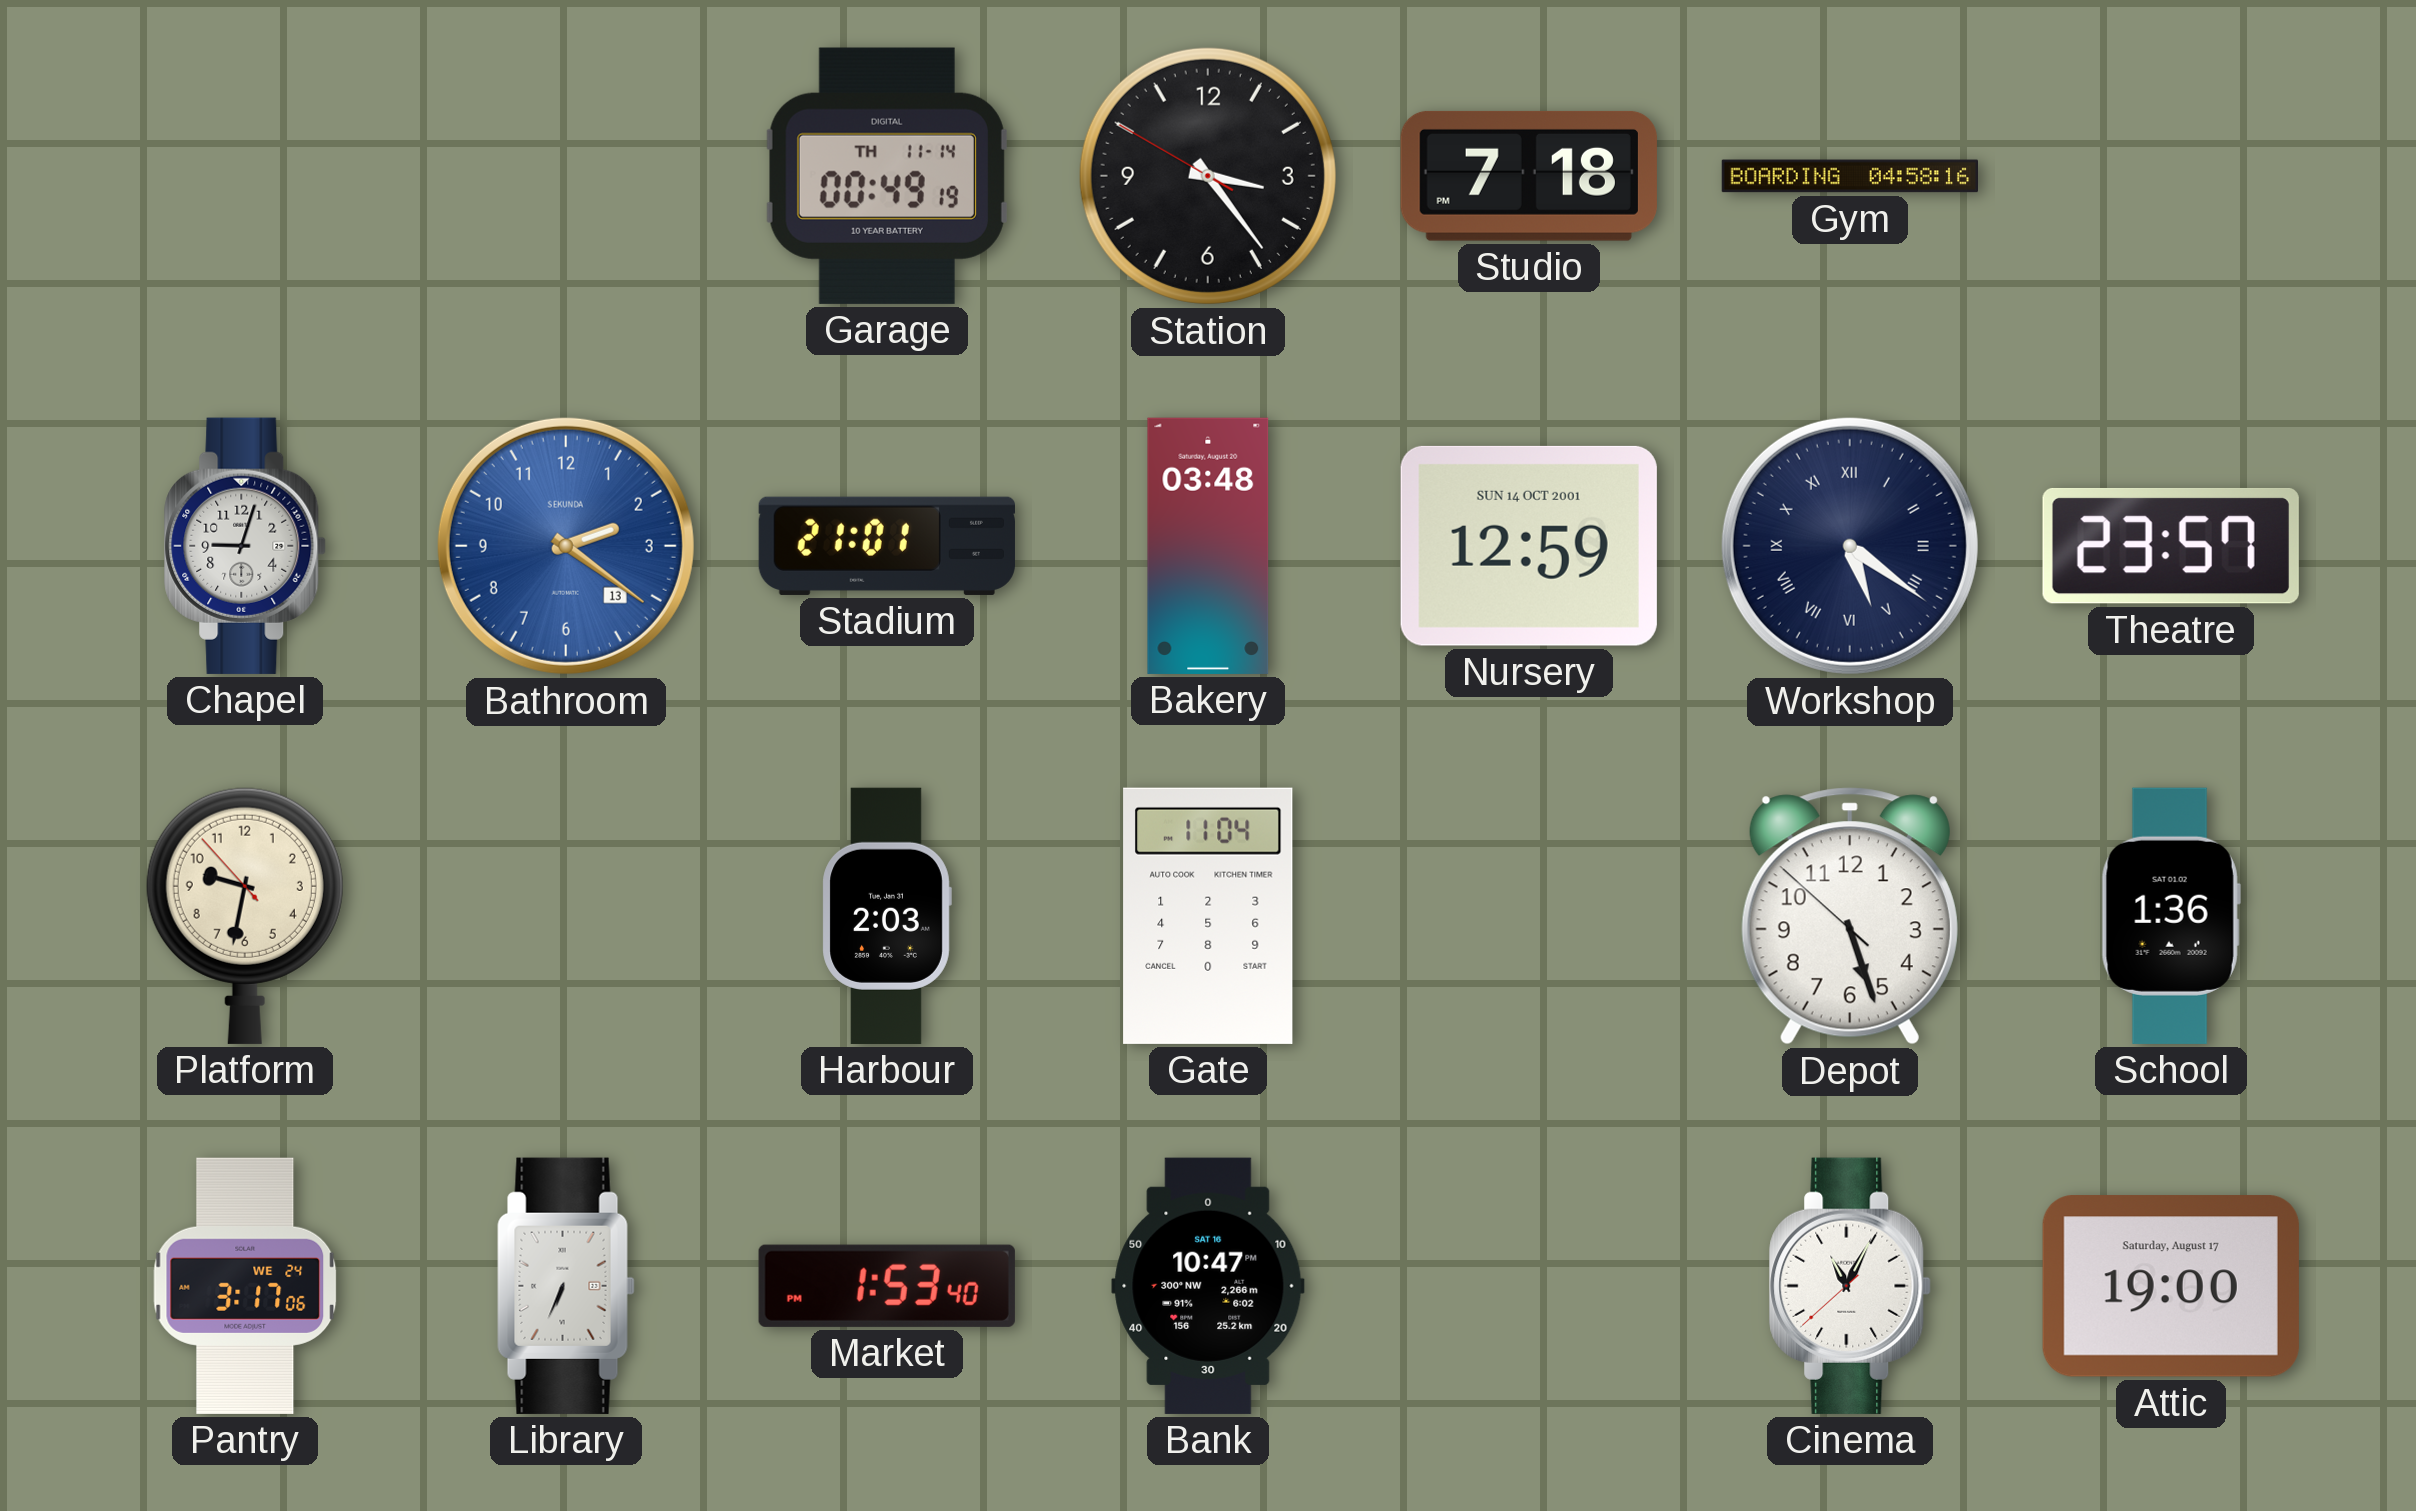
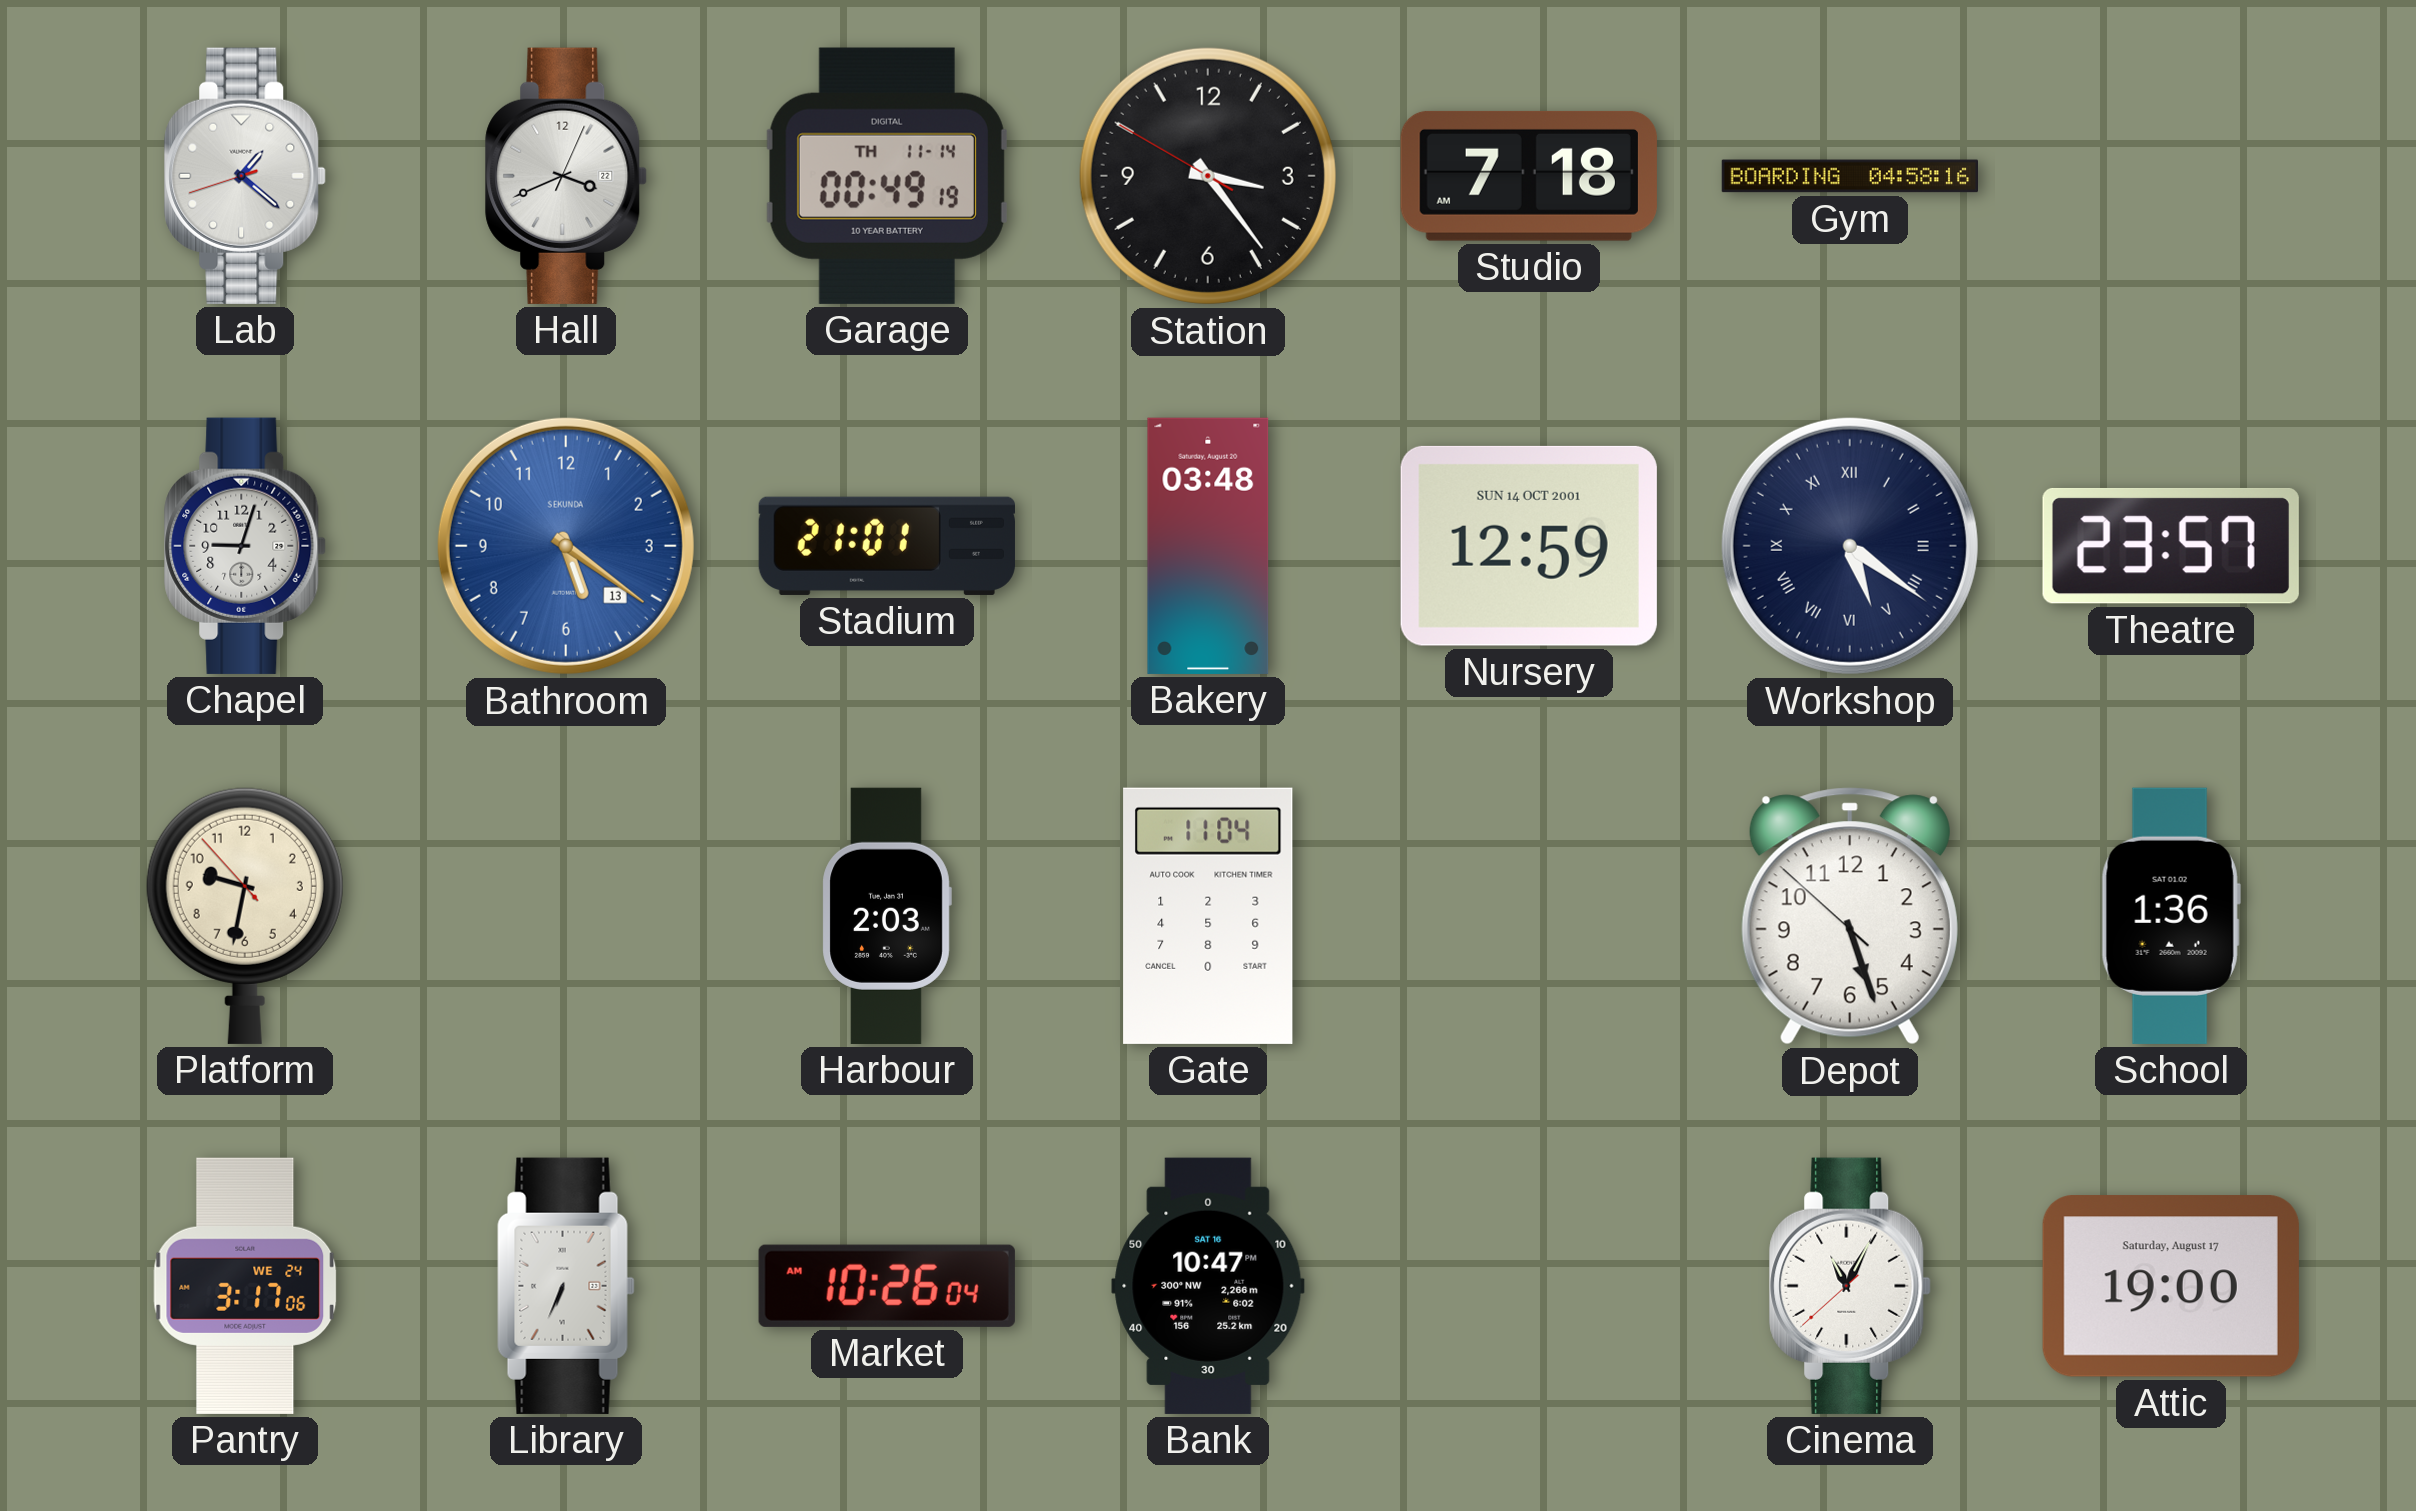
Lab: none -> 1:21
Hall: none -> 3:41
Studio: 7:18 PM -> 7:18 AM
Bathroom: 2:21 -> 5:21
Market: 1:53 -> 10:26
